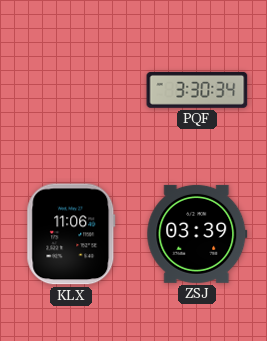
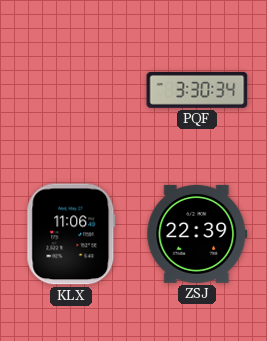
ZSJ: 03:39 -> 22:39
